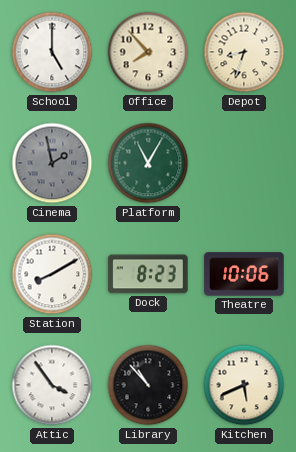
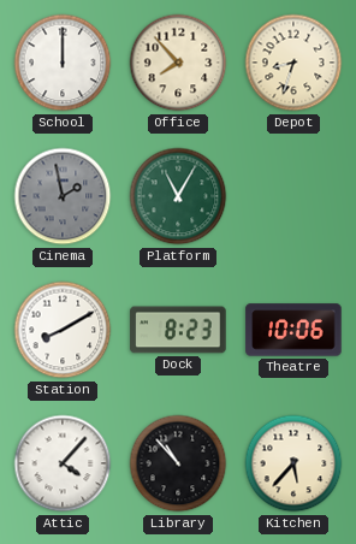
School: 5:00 -> 12:00
Attic: 3:54 -> 4:07
Kitchen: 5:41 -> 5:37
